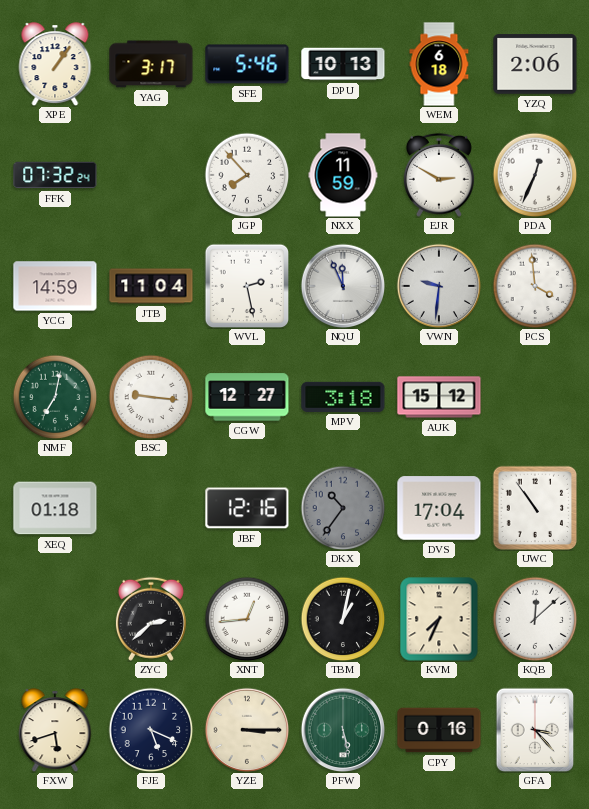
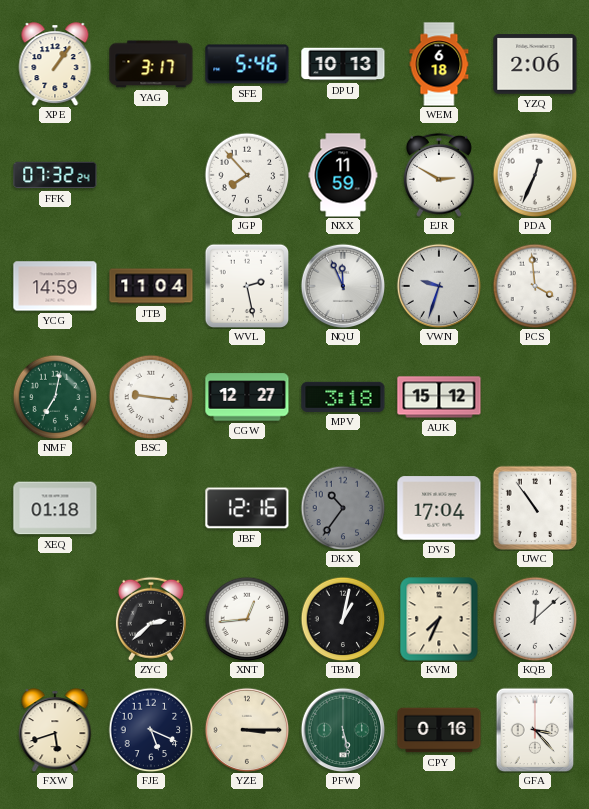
VWN: 9:31 -> 9:33
